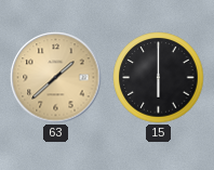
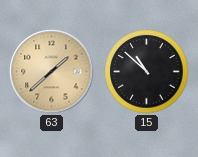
15: 6:00 -> 10:52
